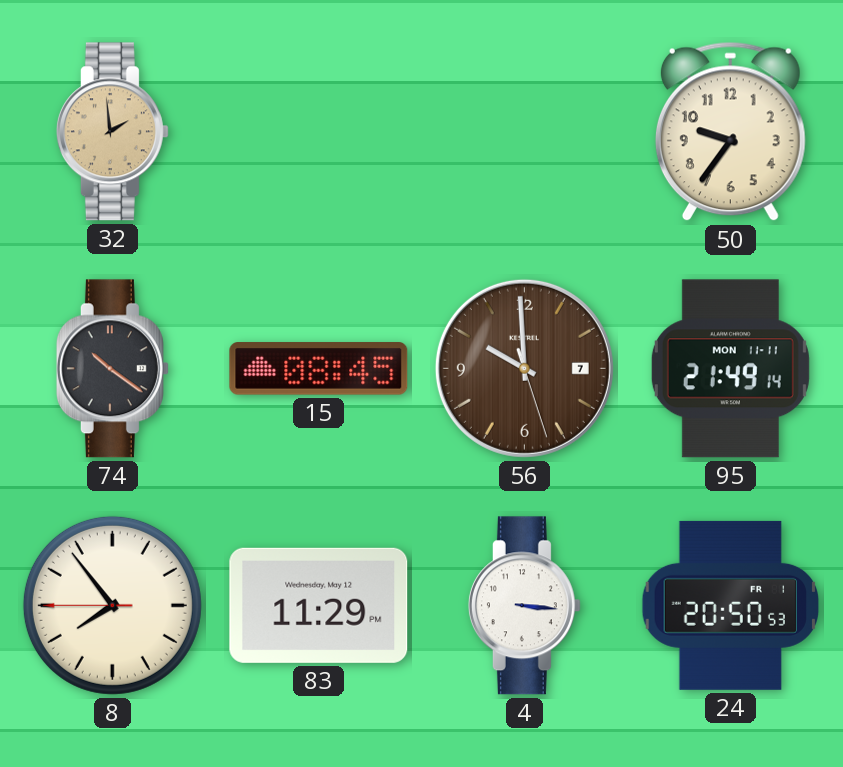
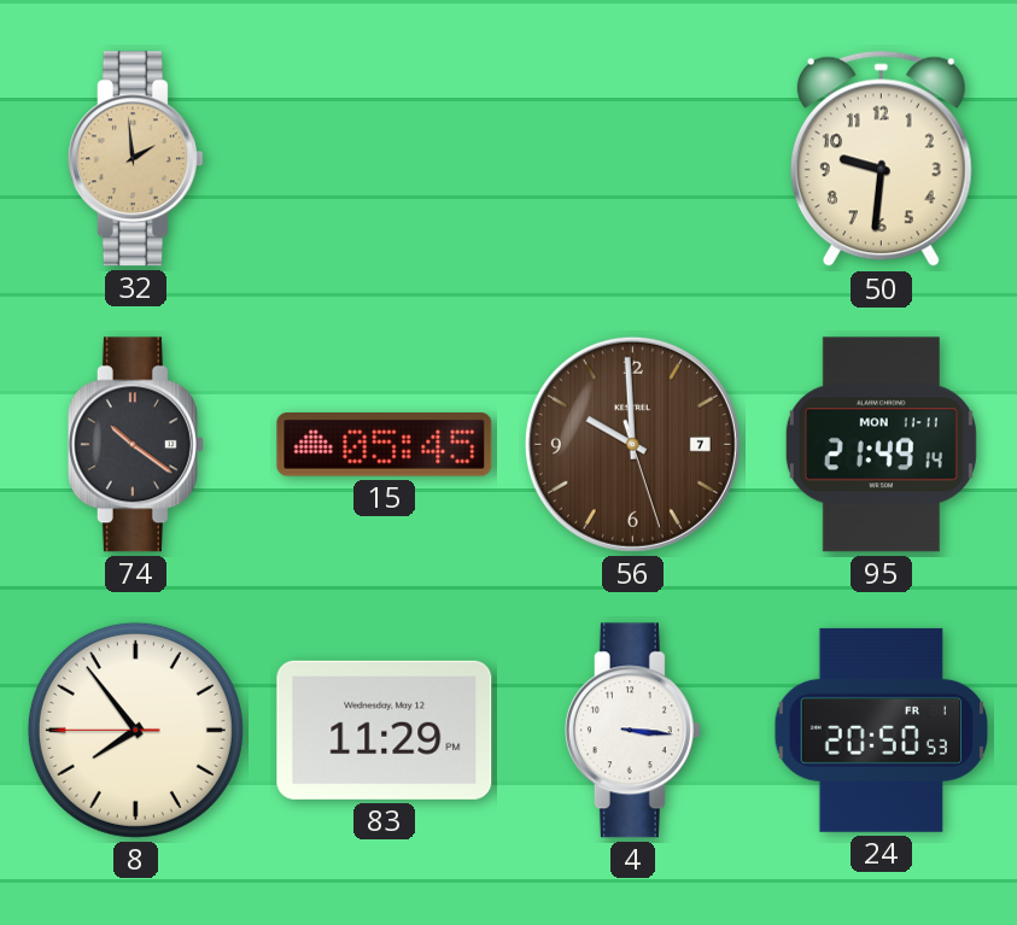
50: 9:36 -> 9:31
15: 08:45 -> 05:45
